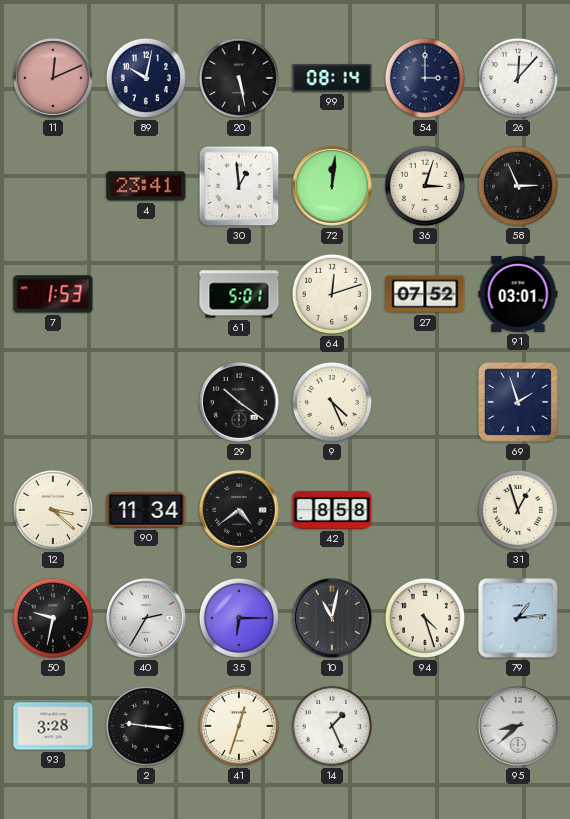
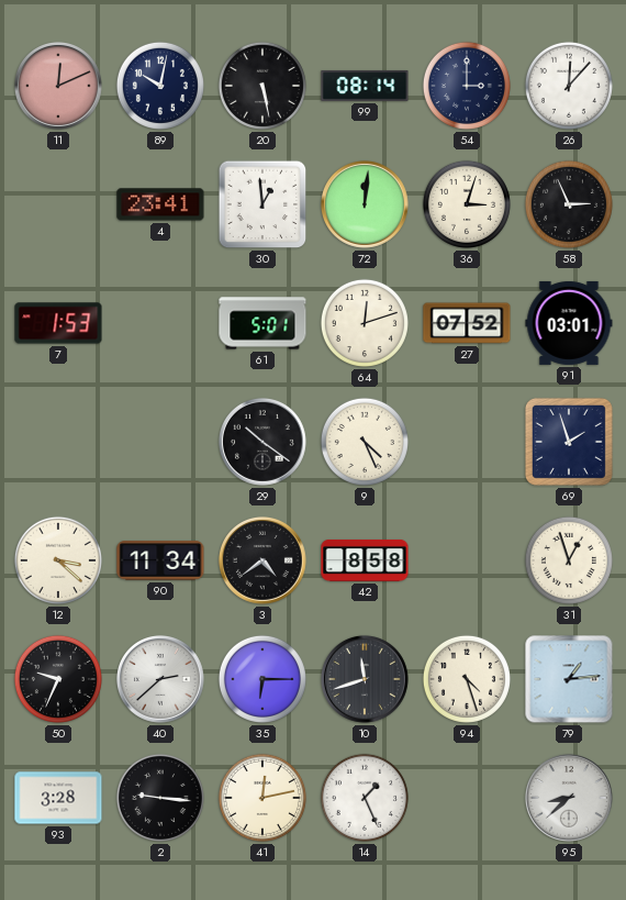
50: 9:32 -> 9:34
40: 2:35 -> 2:38
10: 11:02 -> 11:42
41: 12:33 -> 12:13
